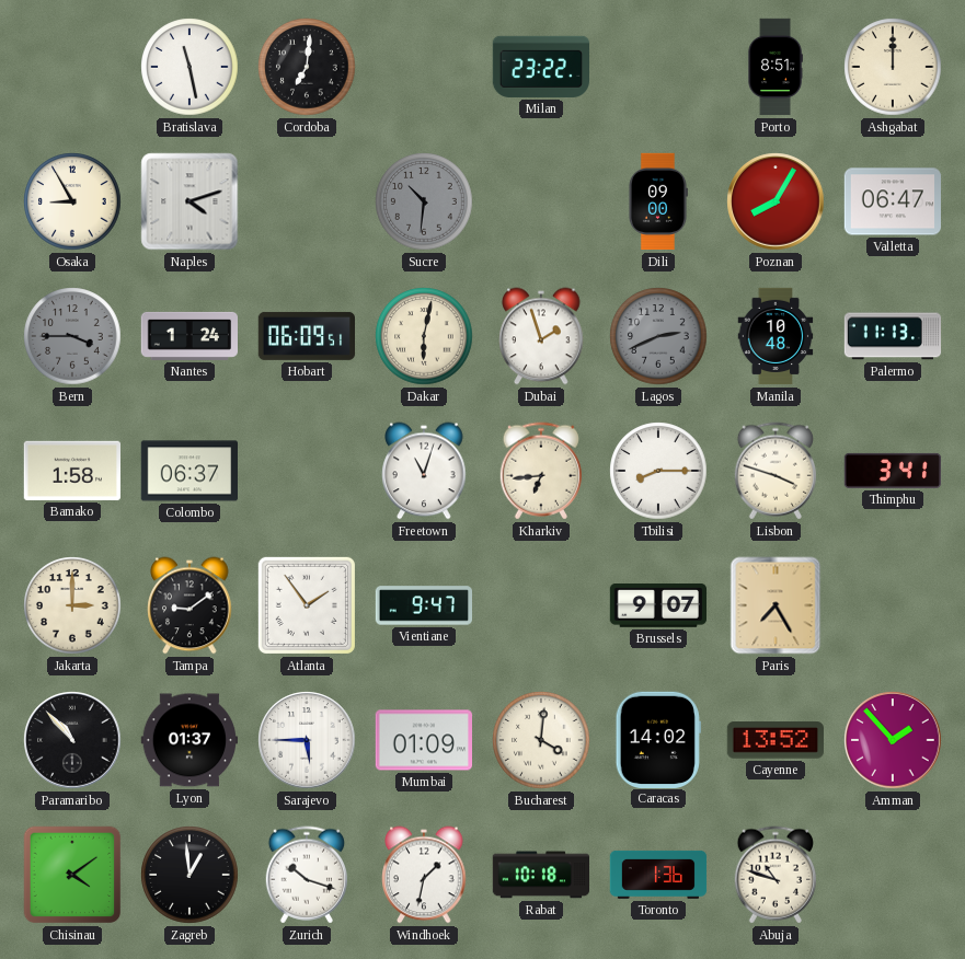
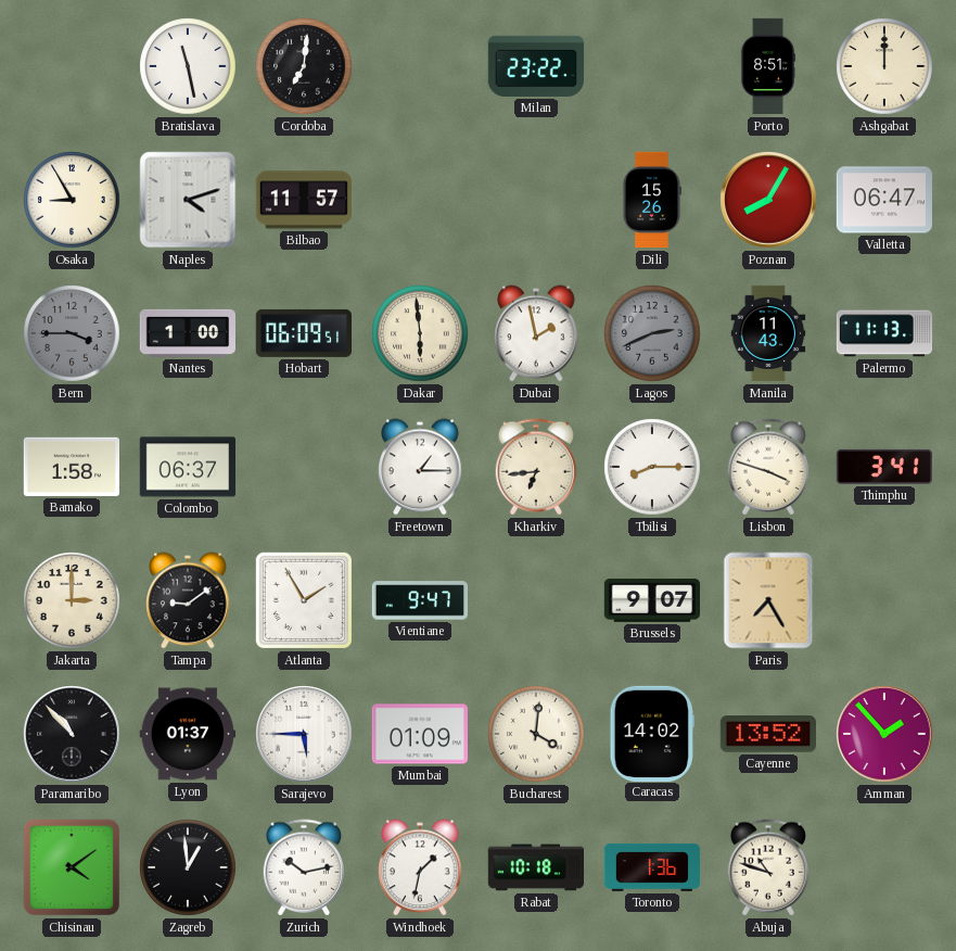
Bilbao: none -> 11:57
Sucre: 10:31 -> none
Dili: 09:00 -> 15:26
Nantes: 1:24 -> 1:00
Dakar: 6:02 -> 5:59
Dubai: 1:57 -> 1:58
Manila: 10:48 -> 11:43
Freetown: 11:03 -> 1:15
Atlanta: 1:54 -> 1:55
Zurich: 10:18 -> 10:13
